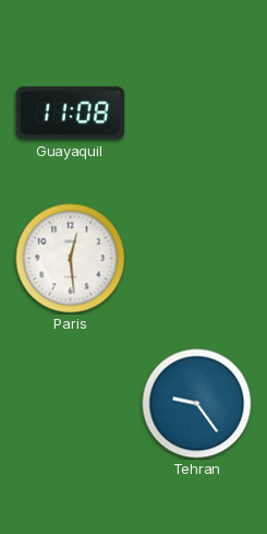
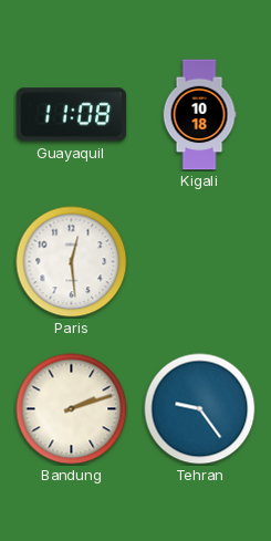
Kigali: none -> 10:18
Bandung: none -> 2:12
